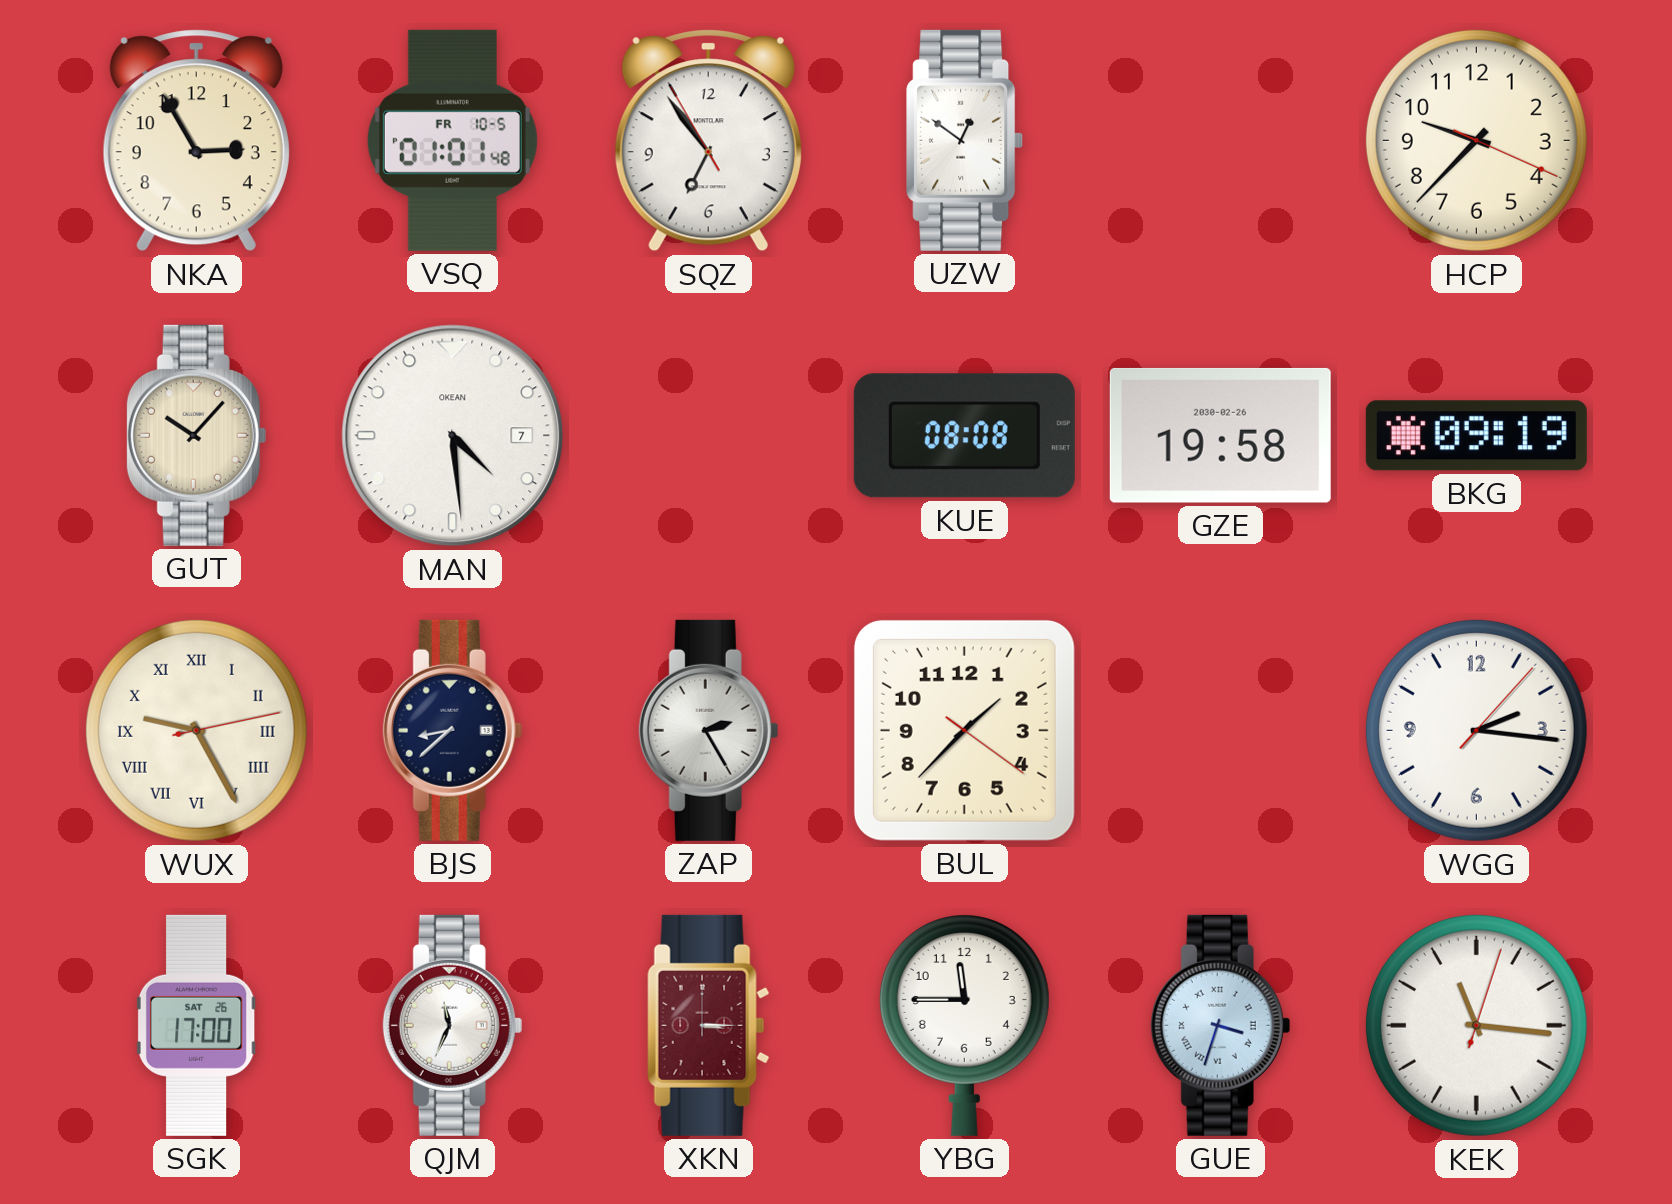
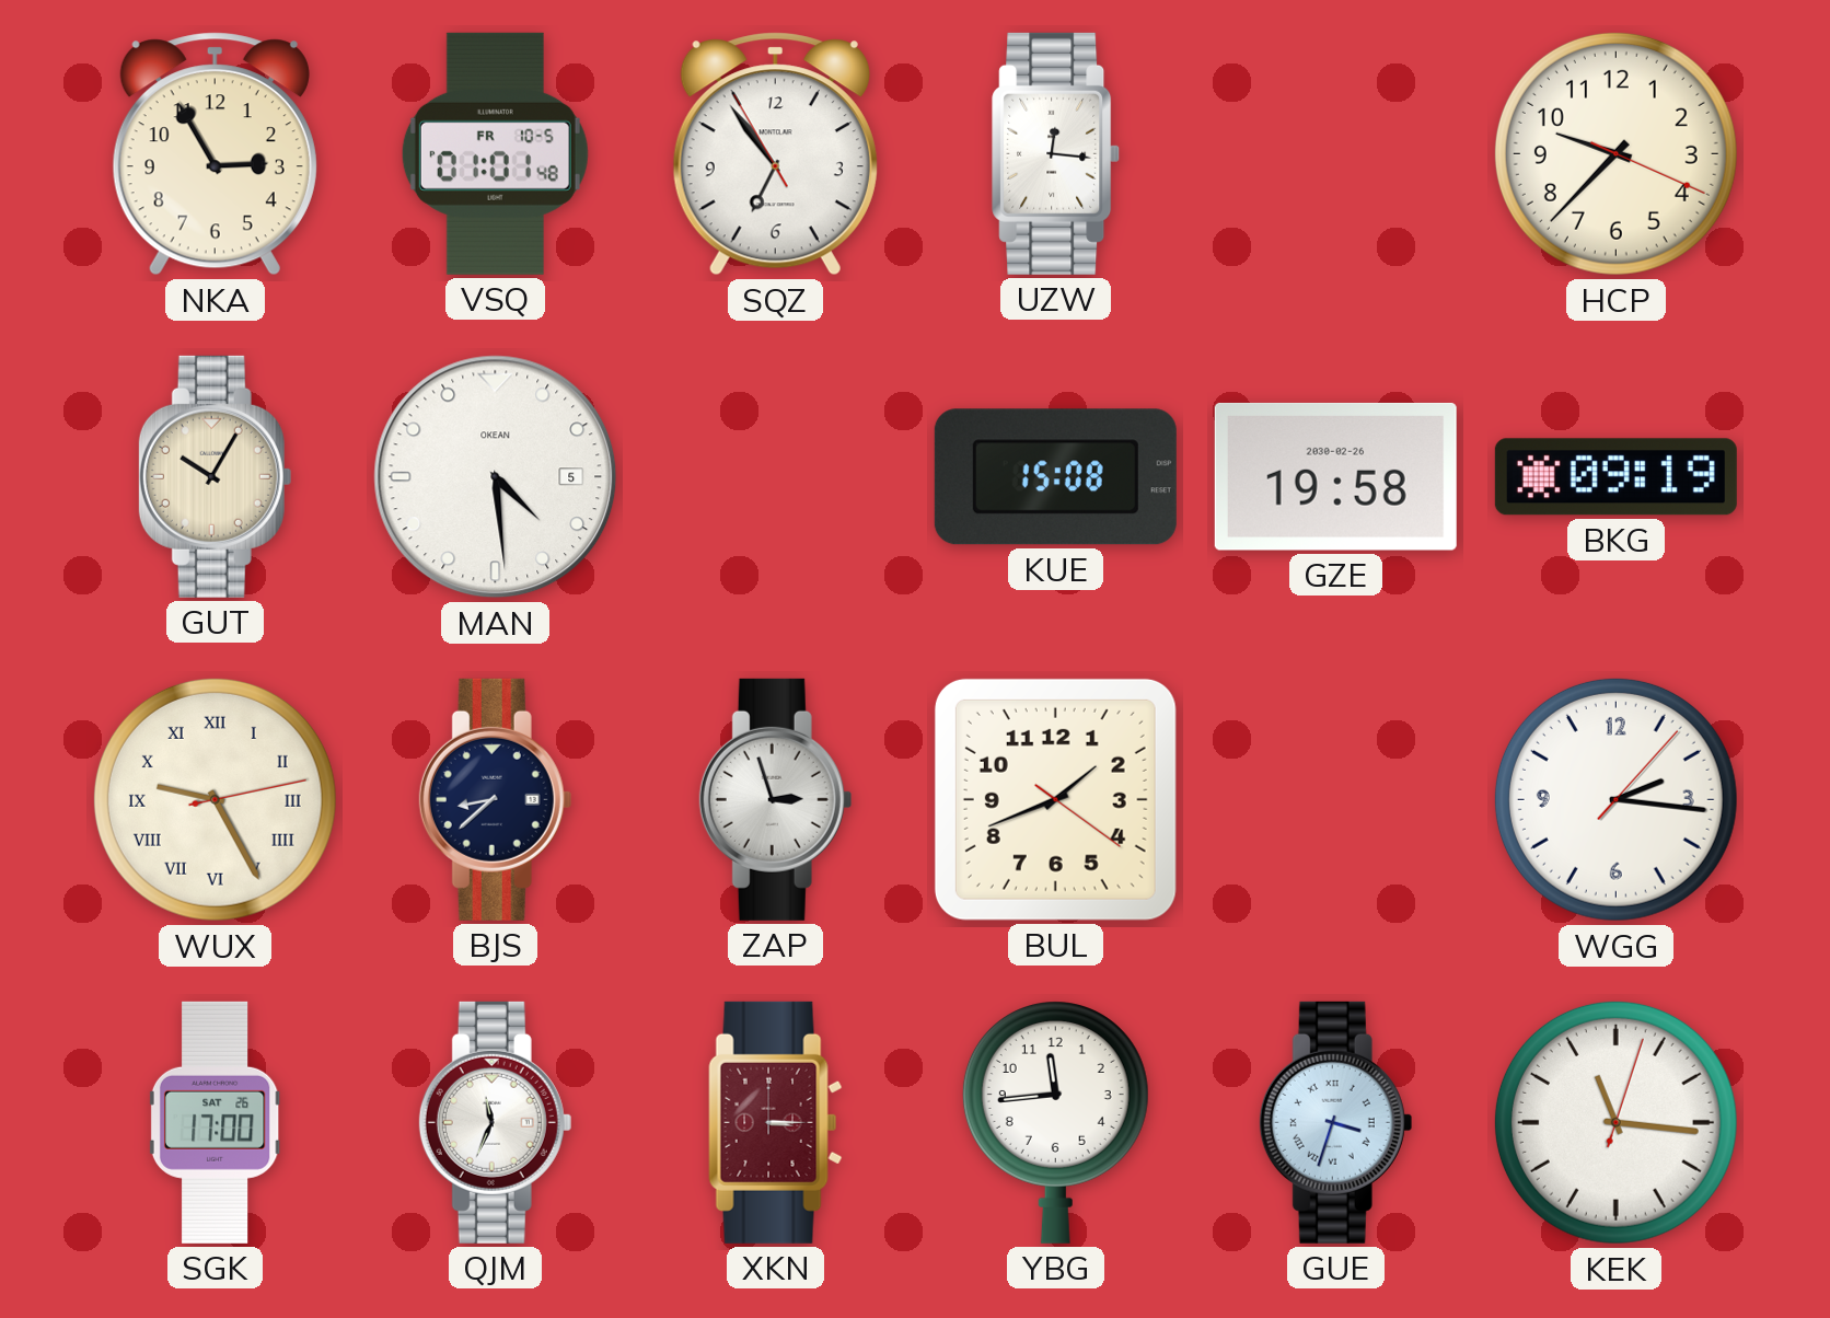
UZW: 12:51 -> 12:16
GUT: 10:07 -> 10:05
MAN date: 7 -> 5
KUE: 08:08 -> 15:08
ZAP: 2:25 -> 2:57
BUL: 1:37 -> 1:41
YBG: 11:45 -> 11:44
